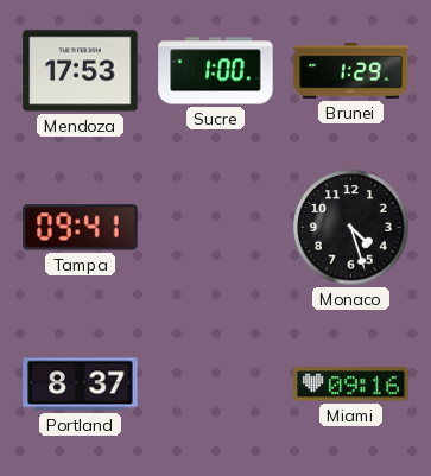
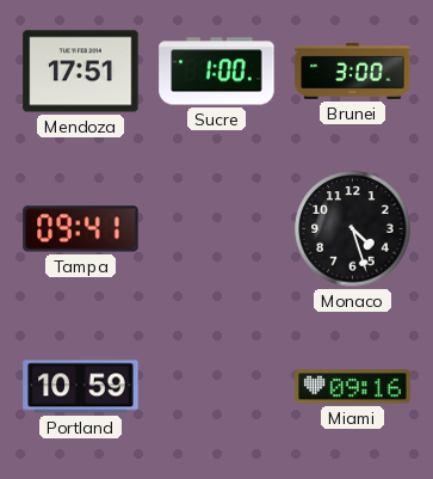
Mendoza: 17:53 -> 17:51
Brunei: 1:29 -> 3:00
Portland: 8:37 -> 10:59
